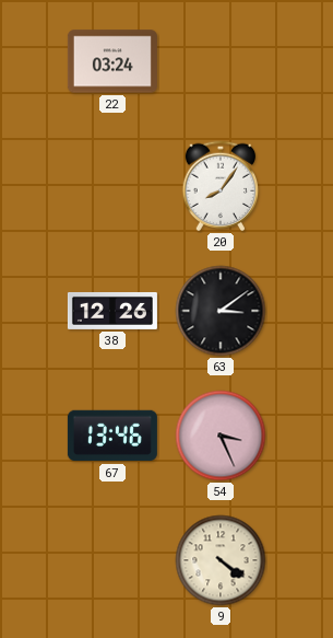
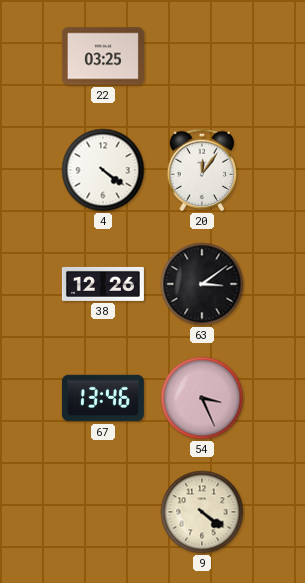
22: 03:24 -> 03:25
4: none -> 4:21
20: 8:06 -> 12:06
